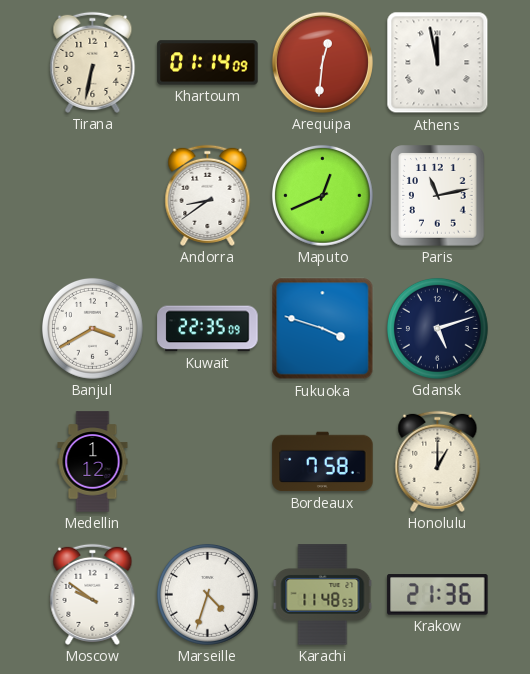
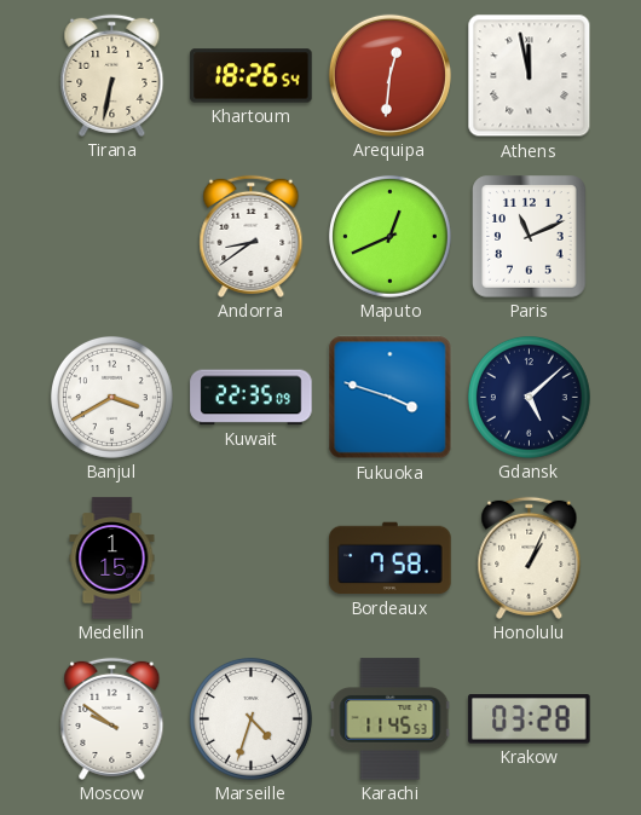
Khartoum: 01:14 -> 18:26
Paris: 11:13 -> 11:11
Gdansk: 5:12 -> 5:08
Medellin: 1:12 -> 1:15
Honolulu: 1:00 -> 1:04
Karachi: 11:48 -> 11:45
Krakow: 21:36 -> 03:28
